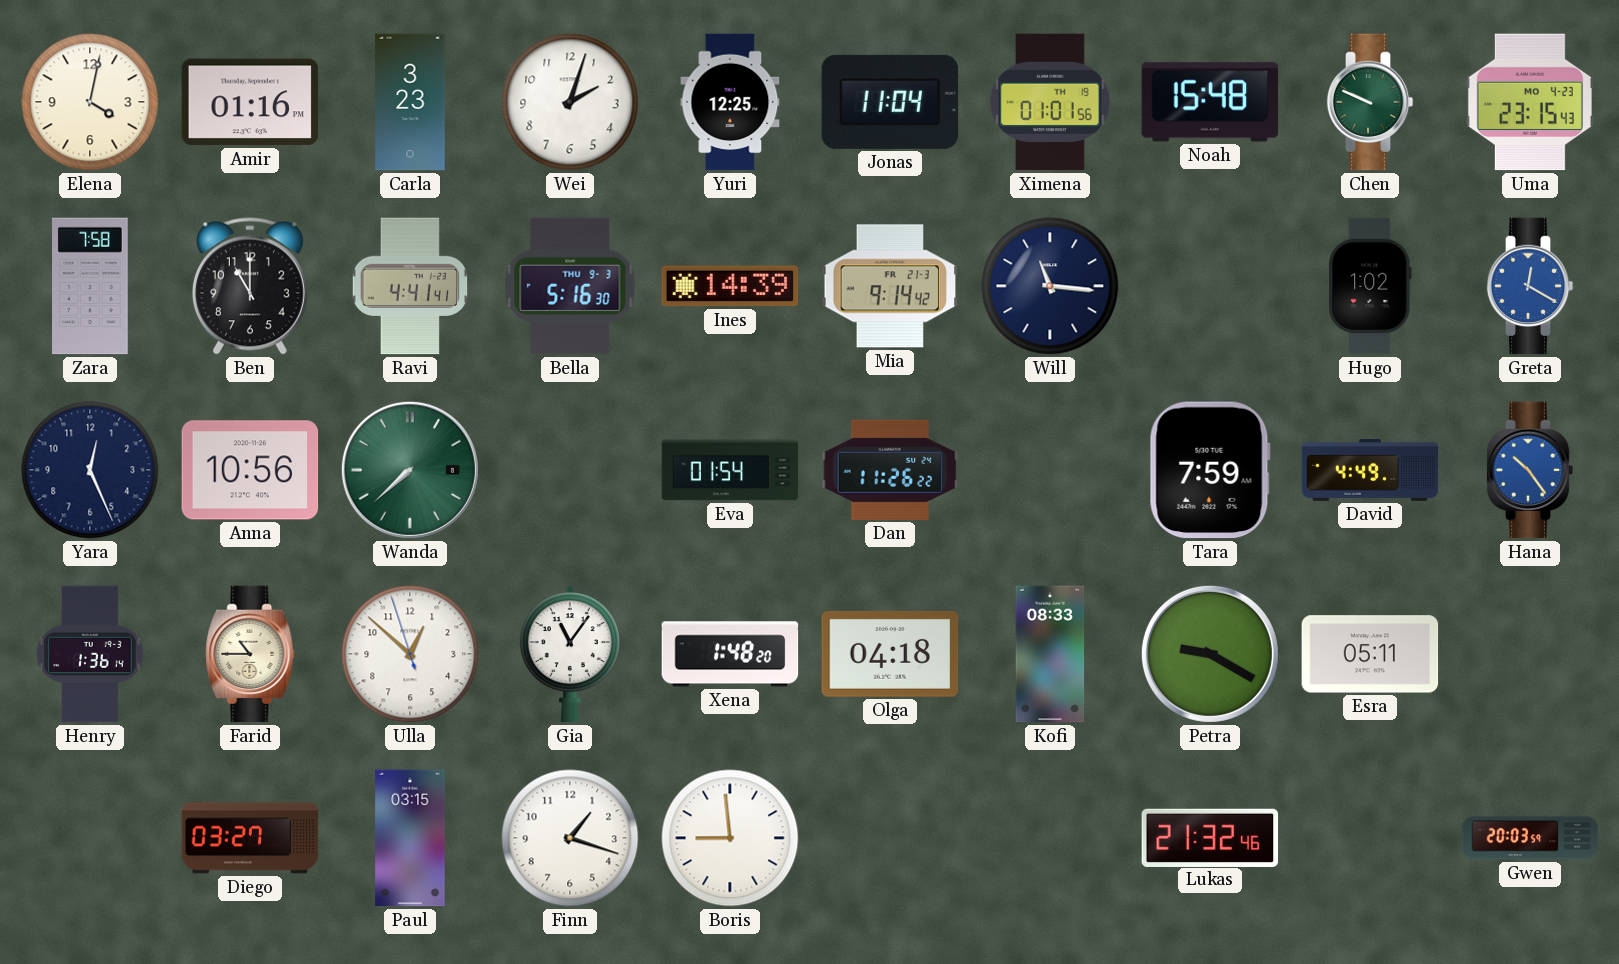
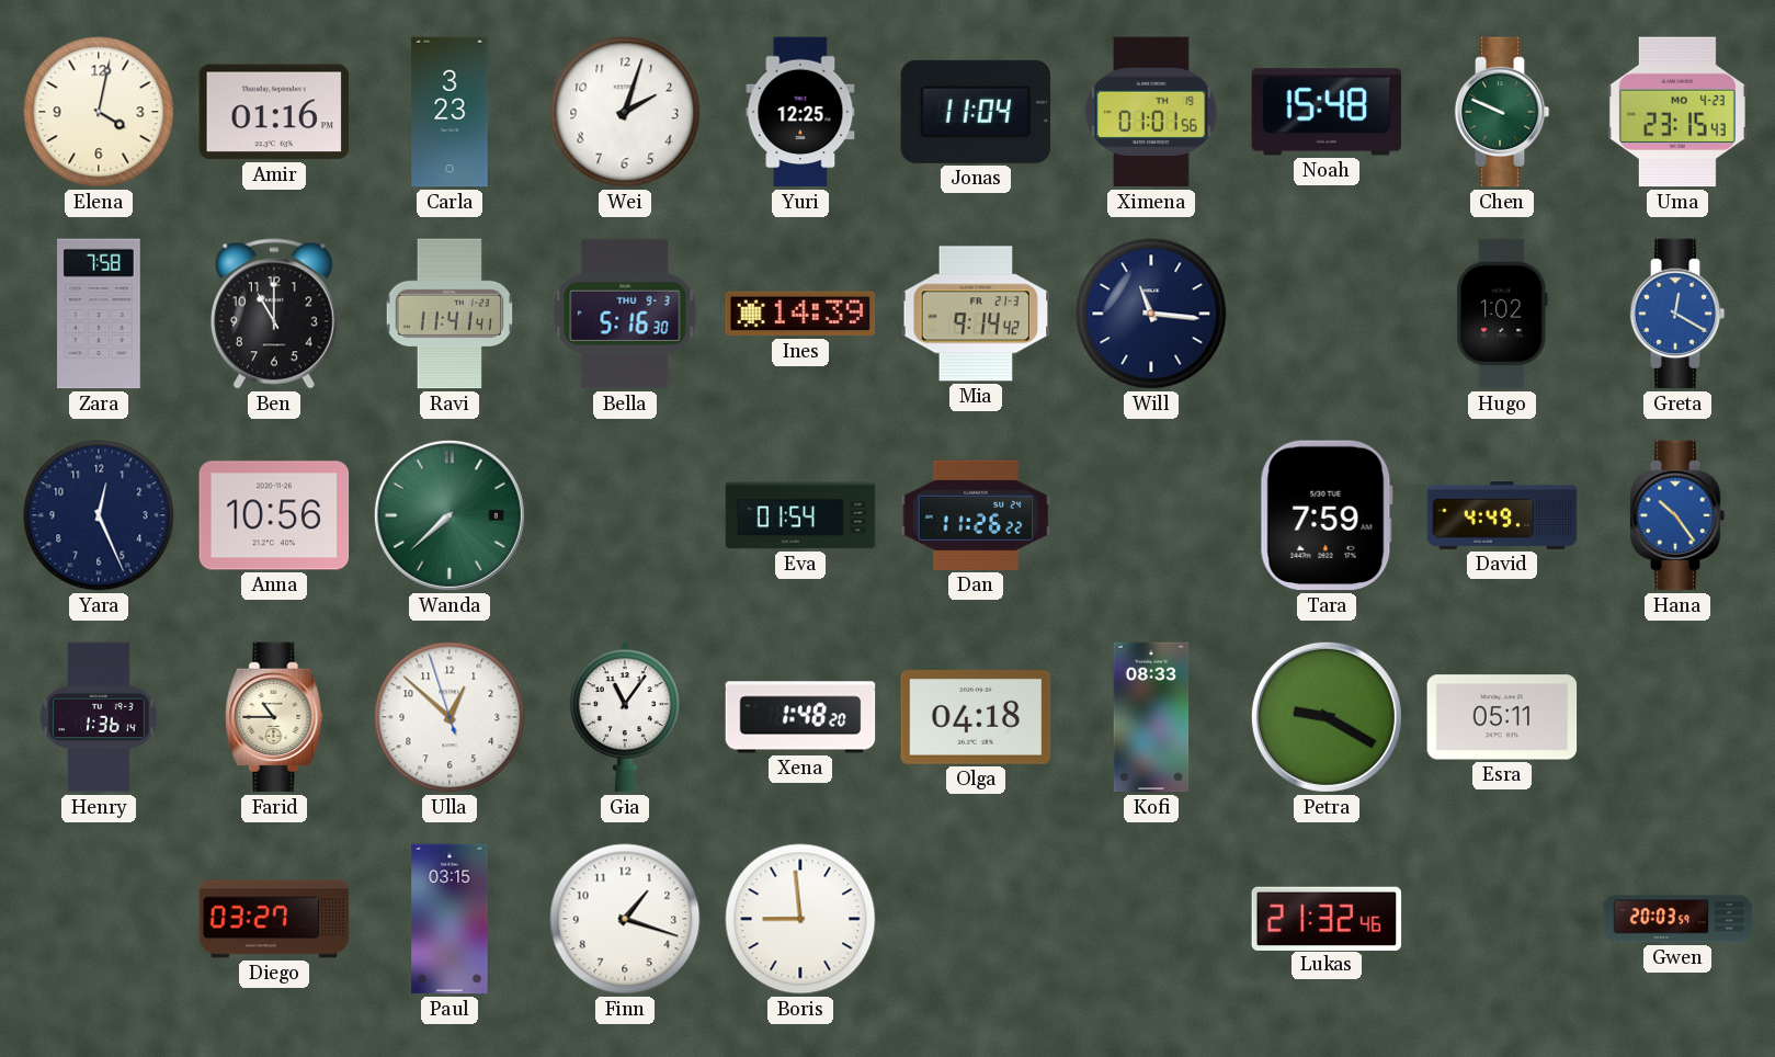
Ravi: 4:41 -> 11:41
